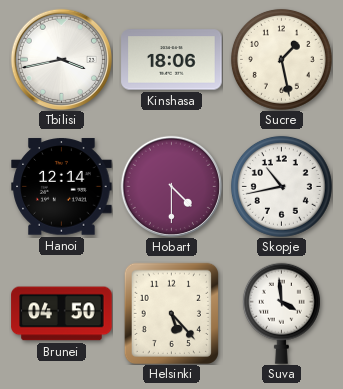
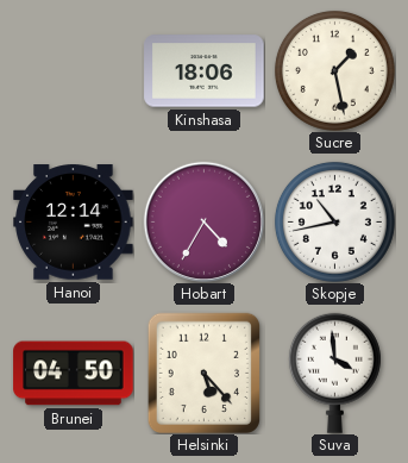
Tbilisi: 3:43 -> none
Hobart: 4:30 -> 4:35
